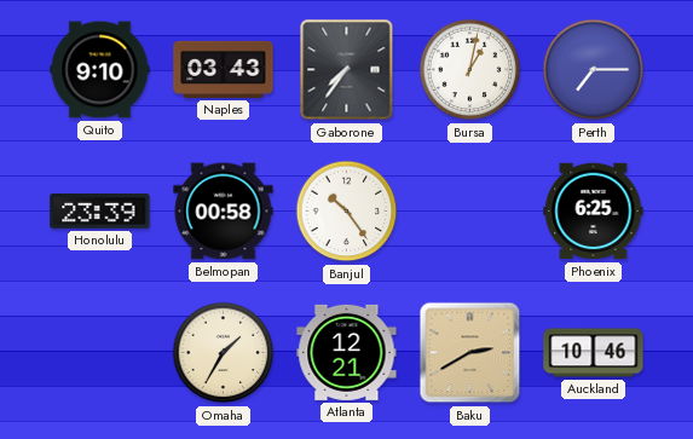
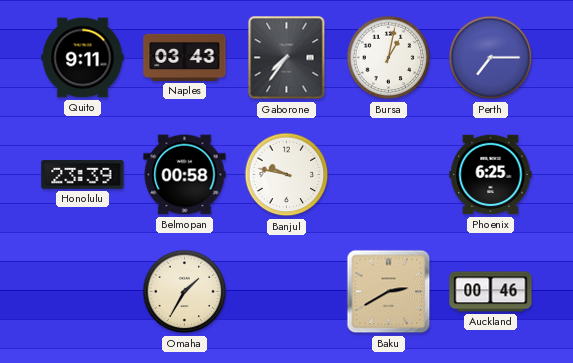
Quito: 9:10 -> 9:11
Banjul: 10:24 -> 9:47
Atlanta: 12:21 -> none
Auckland: 10:46 -> 00:46
